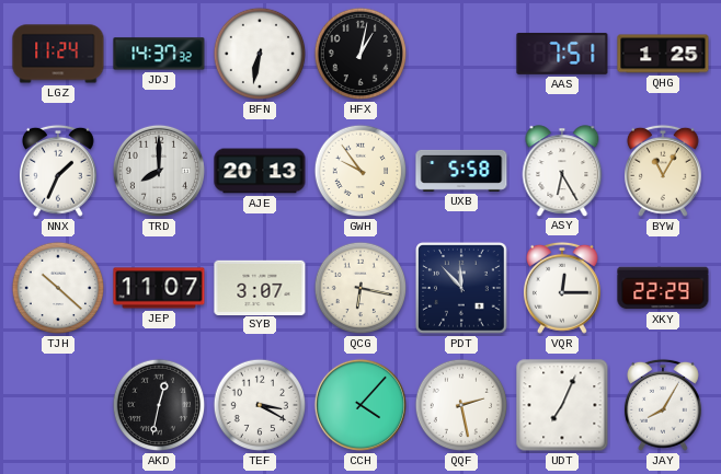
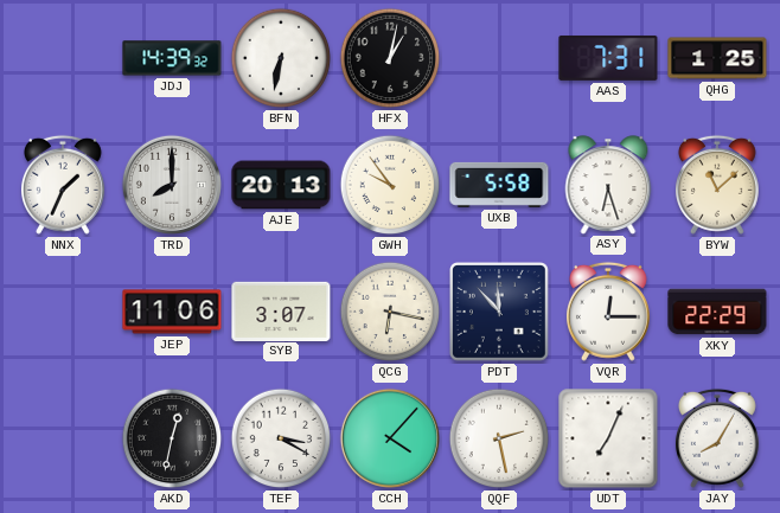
LGZ: 11:24 -> none
JDJ: 14:37 -> 14:39
AAS: 7:51 -> 7:31
ASY: 6:25 -> 6:27
BYW: 11:05 -> 11:08
TJH: 10:22 -> none
JEP: 11:07 -> 11:06
